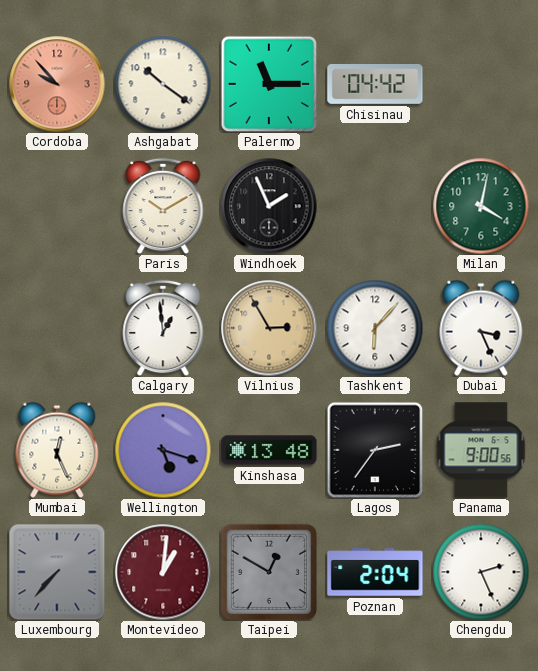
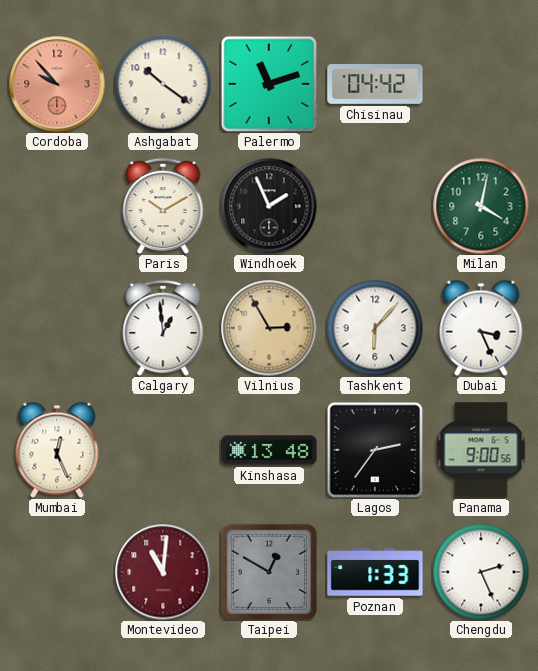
Palermo: 11:15 -> 11:12
Wellington: 5:18 -> none
Luxembourg: 7:37 -> none
Montevideo: 1:01 -> 11:01
Poznan: 2:04 -> 1:33
